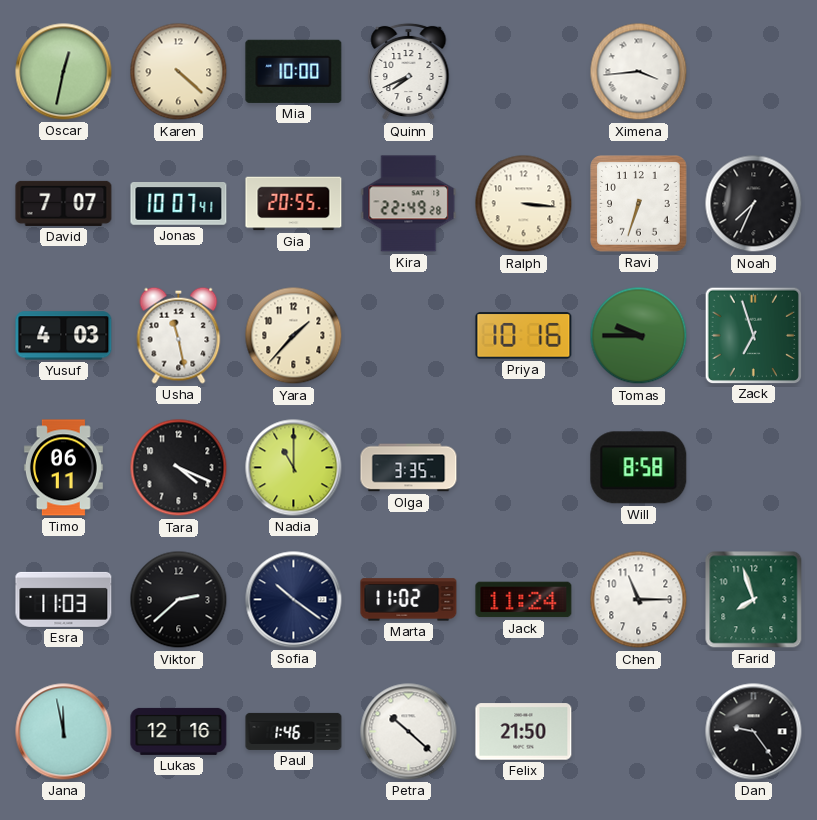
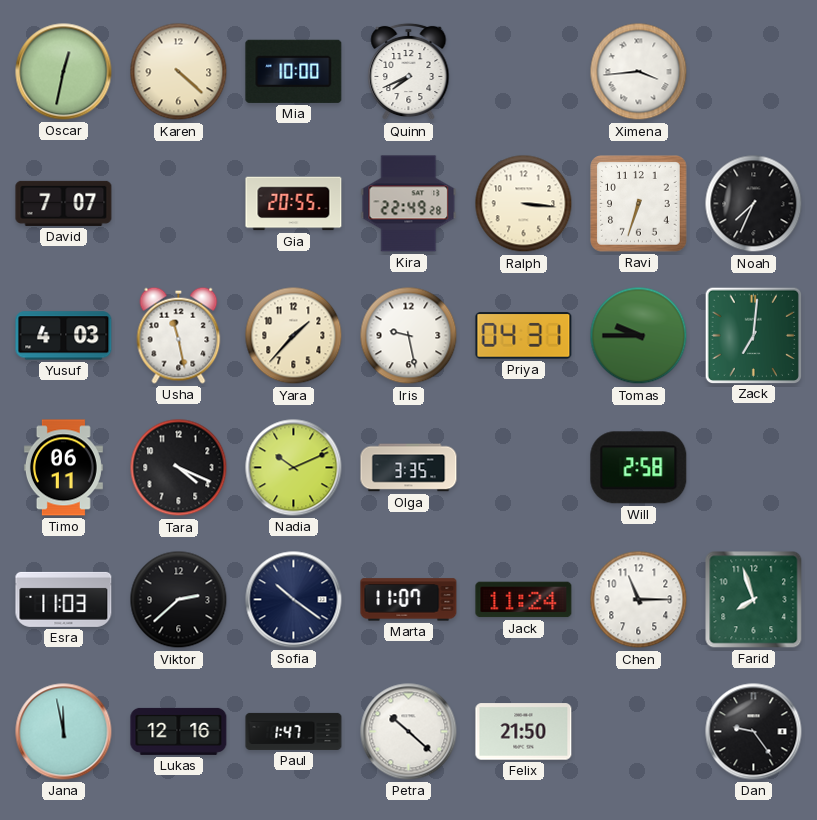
Jonas: 10:07 -> none
Iris: none -> 9:28
Priya: 10:16 -> 04:31
Zack: 6:57 -> 7:01
Nadia: 11:00 -> 10:11
Will: 8:58 -> 2:58
Marta: 11:02 -> 11:07
Paul: 1:46 -> 1:47
